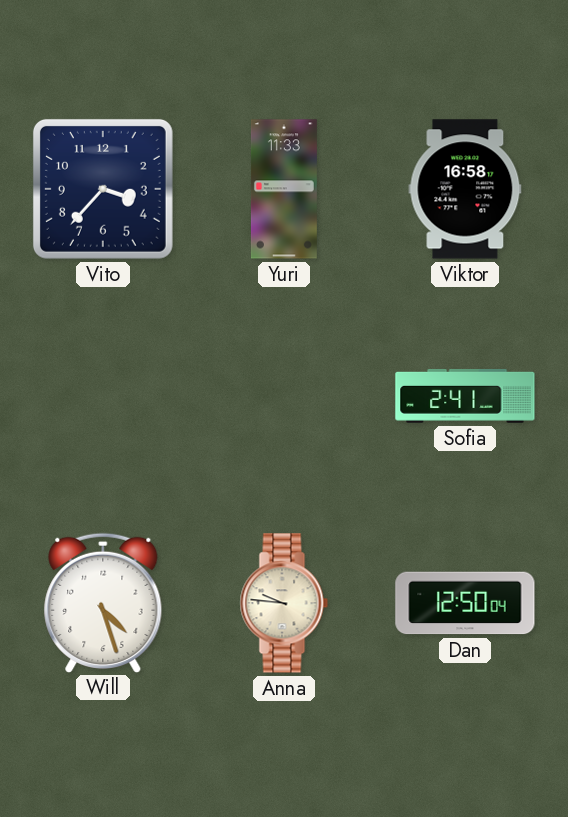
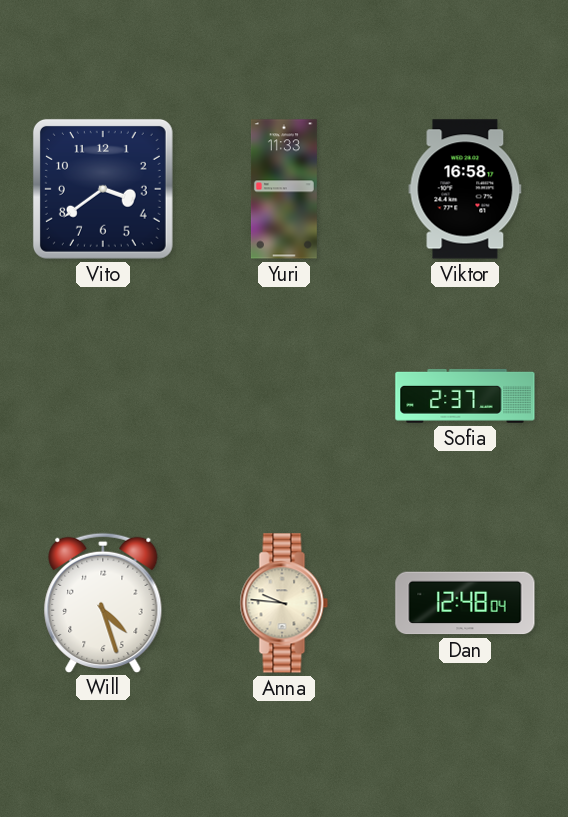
Vito: 3:37 -> 3:39
Sofia: 2:41 -> 2:37
Dan: 12:50 -> 12:48
